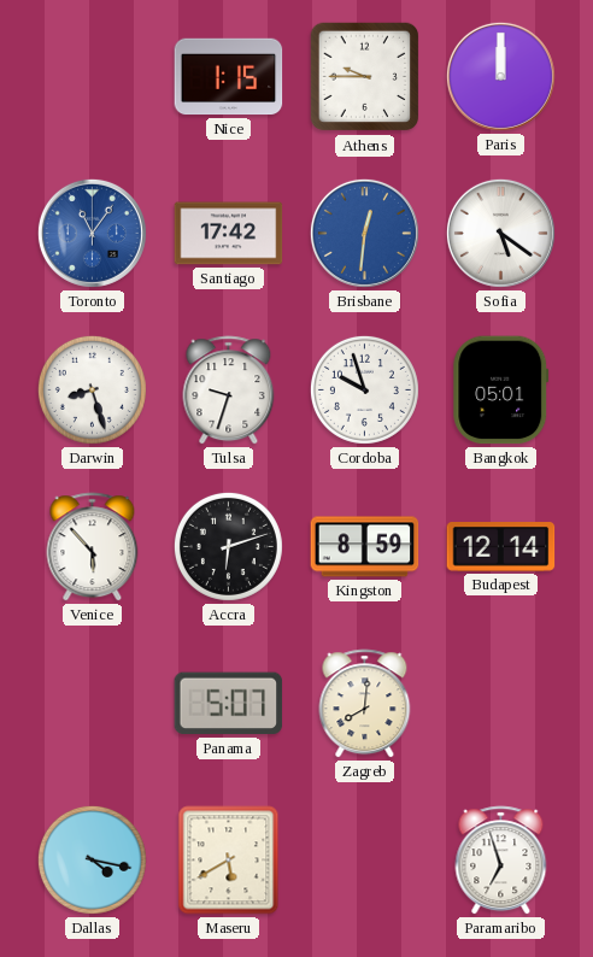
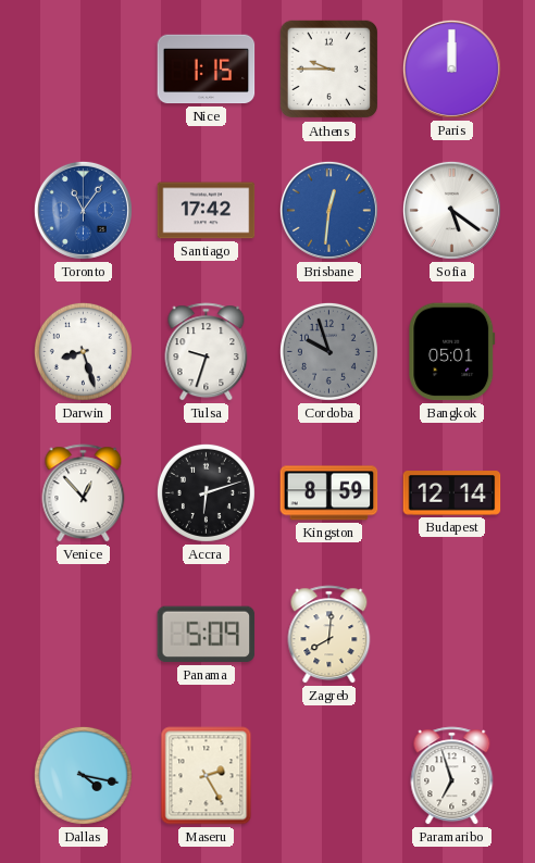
Cordoba dial: white -> grey
Venice: 5:53 -> 12:53
Panama: 5:07 -> 5:09
Maseru: 5:40 -> 2:25
